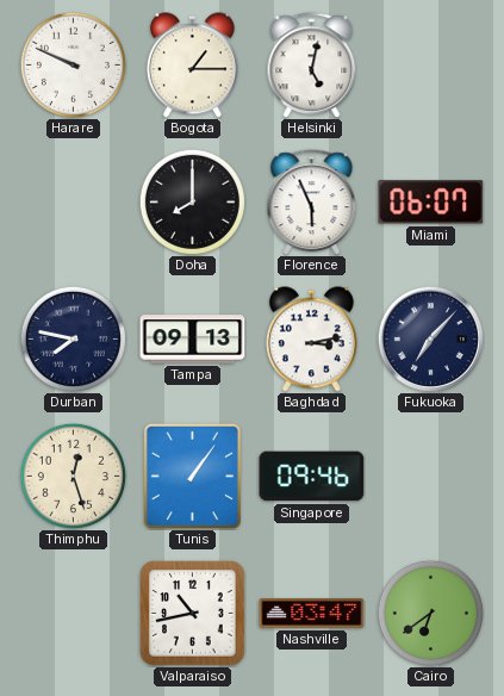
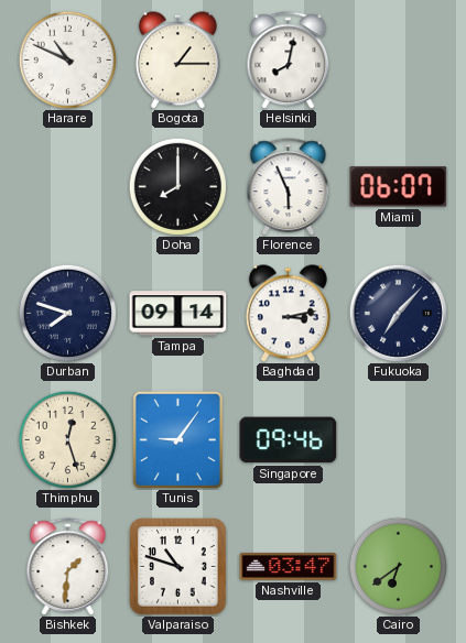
Harare: 9:49 -> 10:49
Helsinki: 5:02 -> 8:02
Durban: 7:47 -> 7:48
Tampa: 09:13 -> 09:14
Tunis: 1:06 -> 9:06
Bishkek: none -> 1:31
Valparaiso: 10:43 -> 10:48
